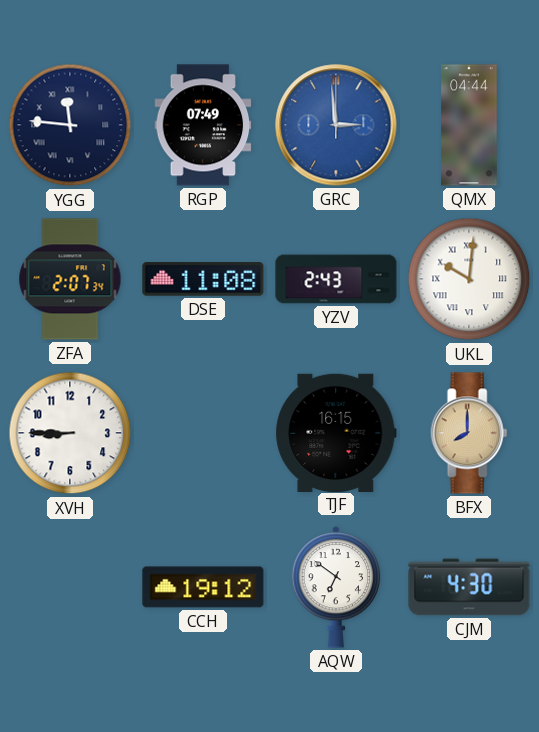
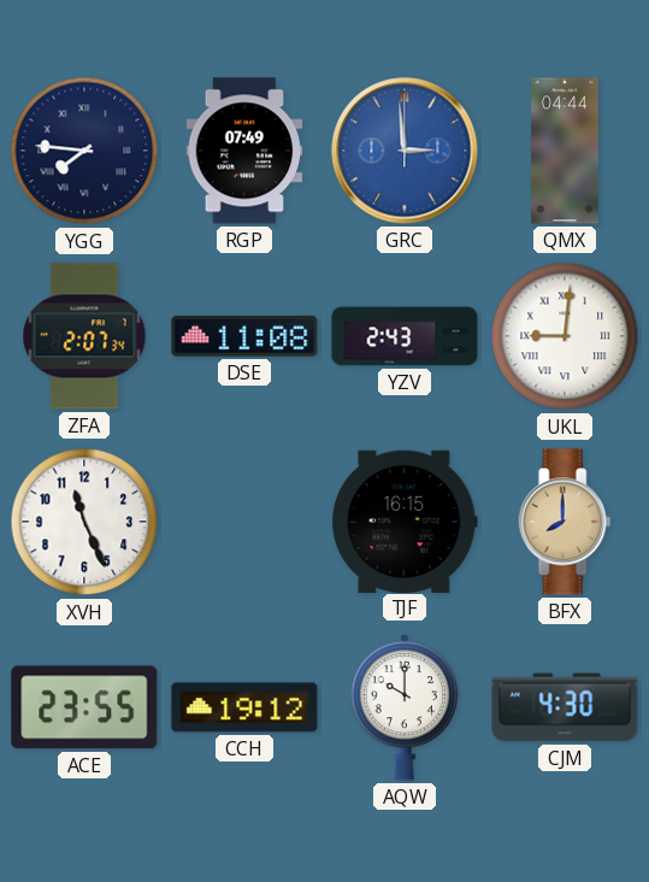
YGG: 11:46 -> 7:46
UKL: 10:01 -> 9:01
XVH: 8:45 -> 11:26
ACE: none -> 23:55
AQW: 6:51 -> 10:00
